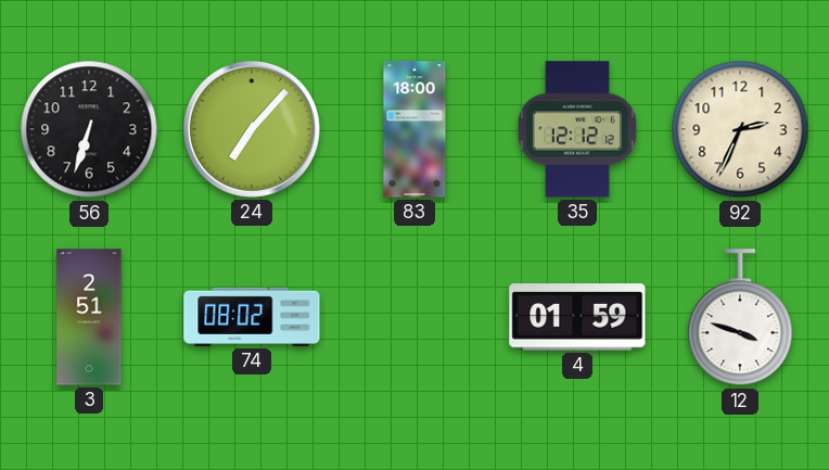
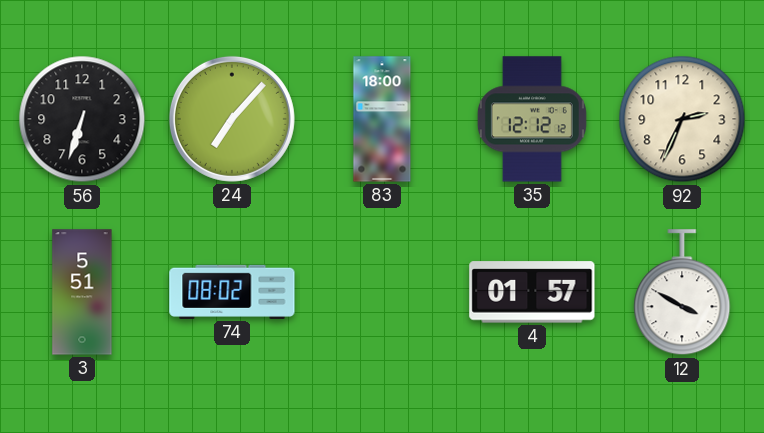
3: 2:51 -> 5:51
4: 01:59 -> 01:57
12: 3:48 -> 3:50
